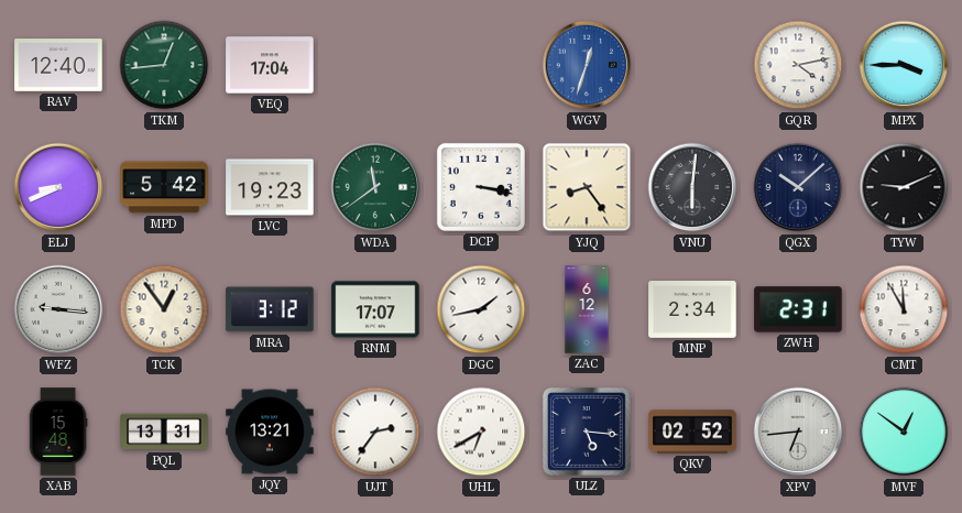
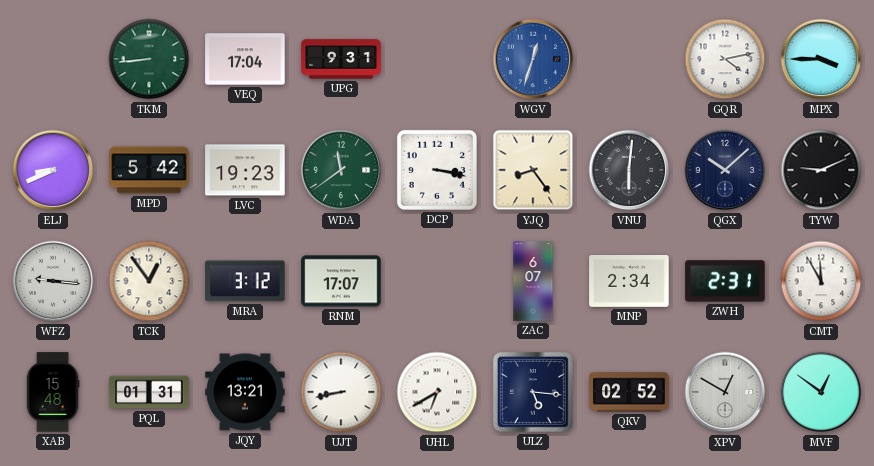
RAV: 12:40 -> none
TKM: 12:44 -> 8:44
UPG: none -> 9:31
DGC: 1:43 -> none
ZAC: 6:12 -> 6:07
PQL: 13:31 -> 01:31
UJT: 2:36 -> 8:43
XPV: 6:44 -> 12:50
